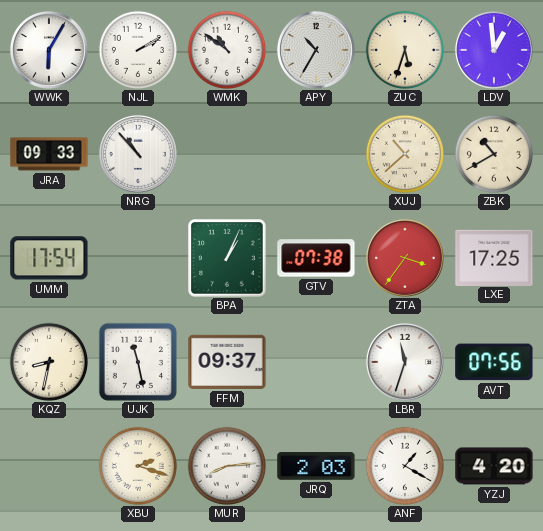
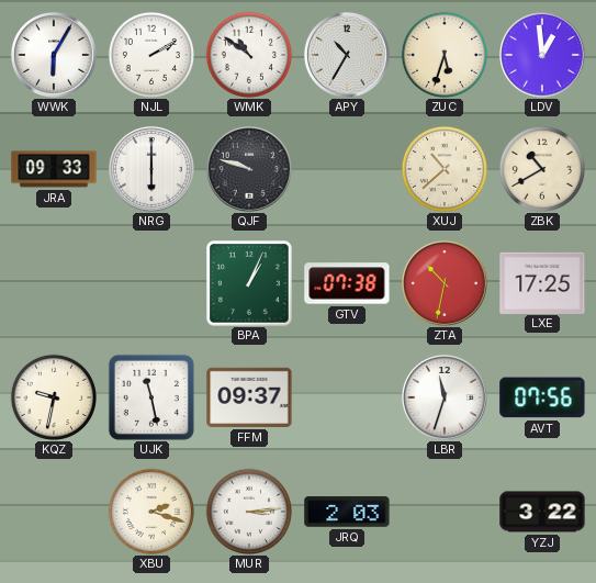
NRG: 10:53 -> 6:00
QJF: none -> 9:48
UMM: 17:54 -> none
ZTA: 3:36 -> 10:32
KQZ: 8:32 -> 9:32
MUR: 8:14 -> 3:14
ANF: 1:20 -> none
YZJ: 4:20 -> 3:22
